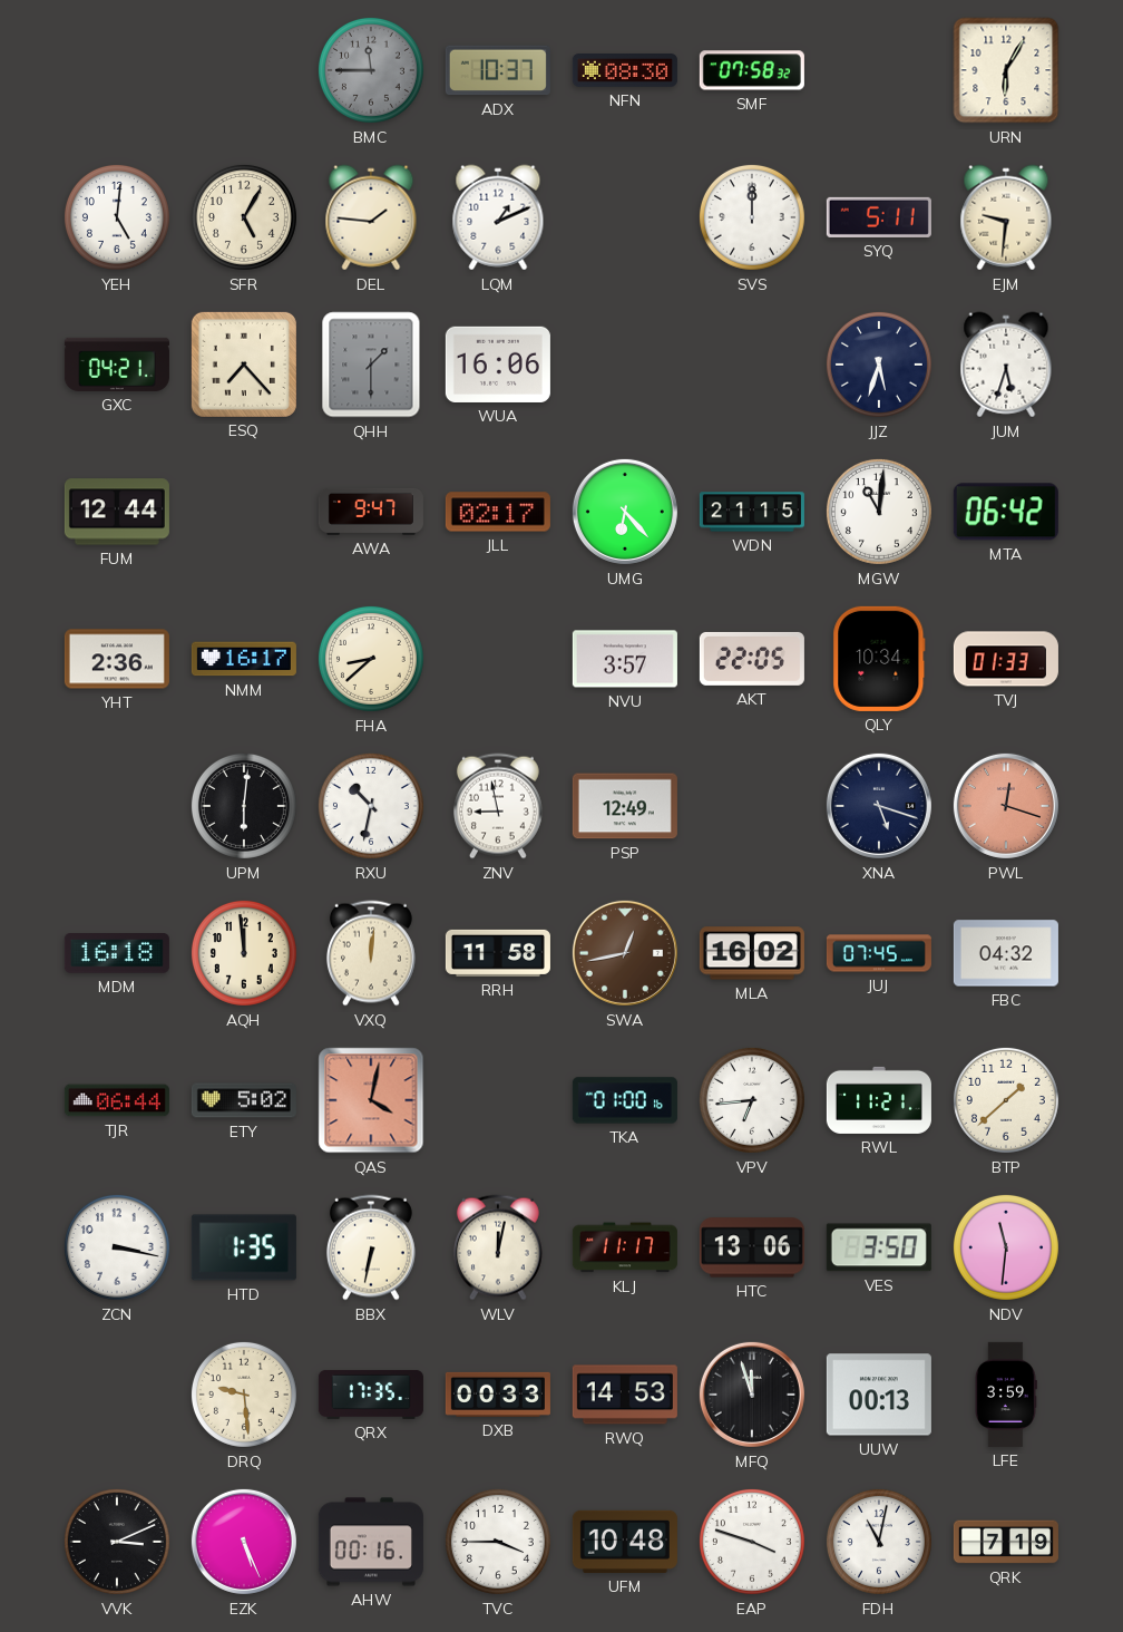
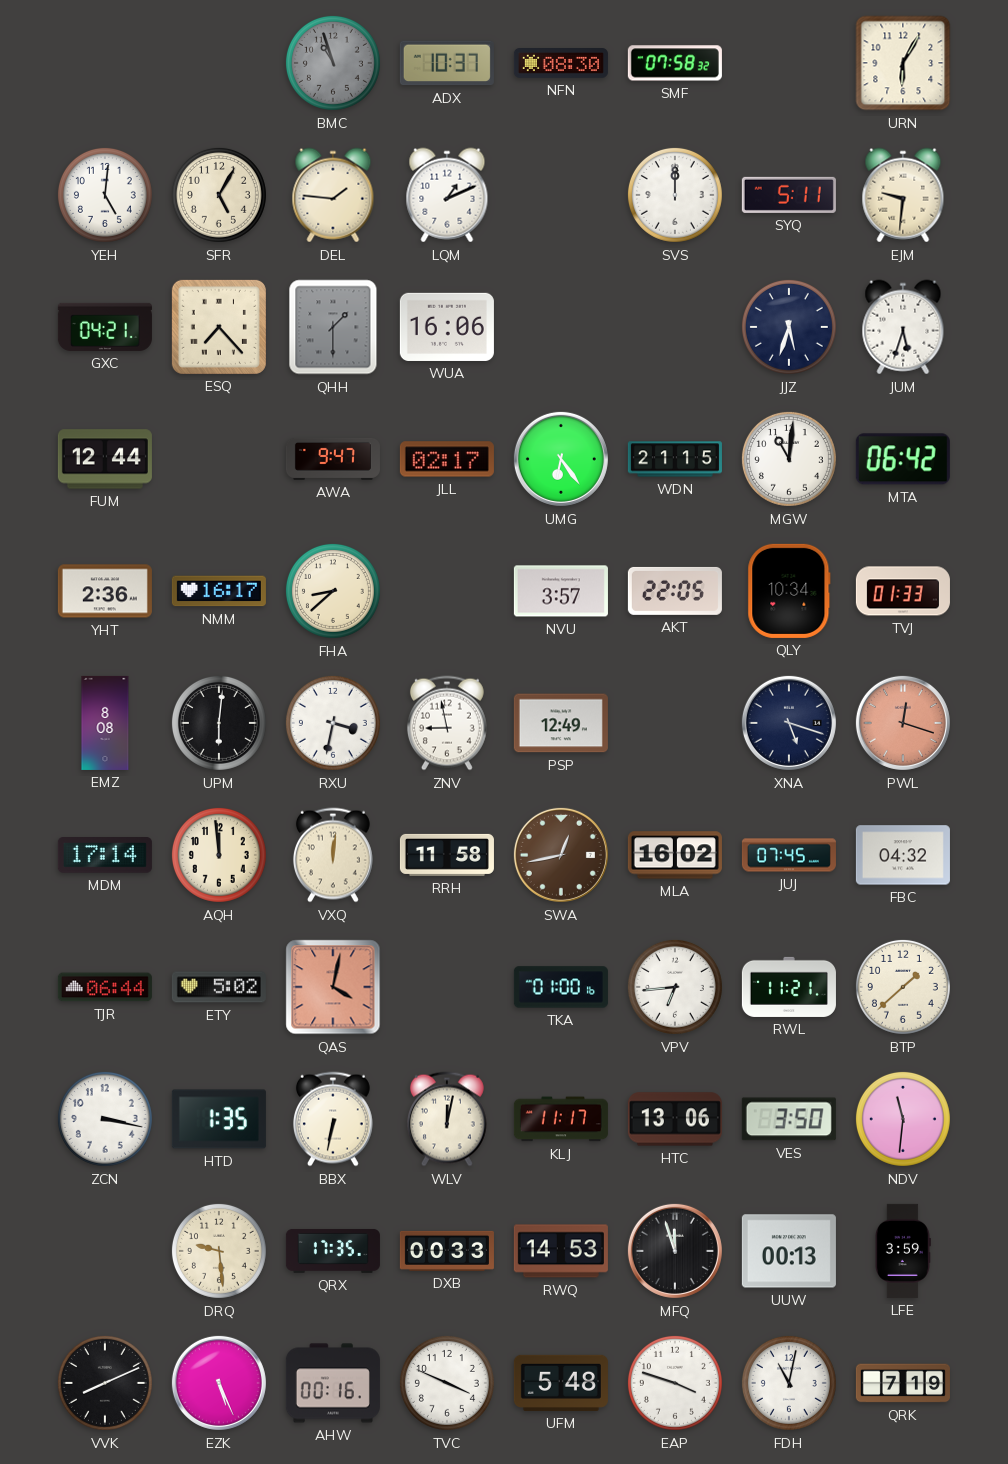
BMC: 11:45 -> 10:57
UMG: 6:23 -> 6:24
EMZ: none -> 8:08
RXU: 10:32 -> 3:32
MDM: 16:18 -> 17:14
VVK: 3:11 -> 8:11
TVC: 3:45 -> 3:49
UFM: 10:48 -> 5:48
